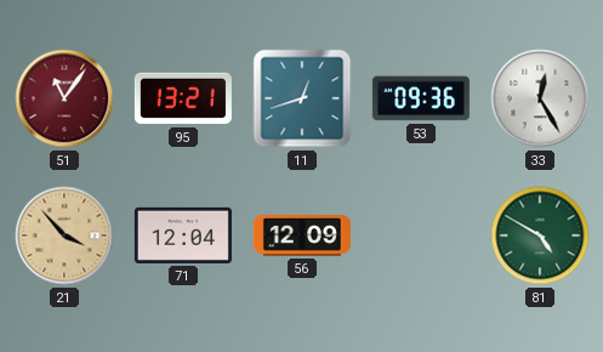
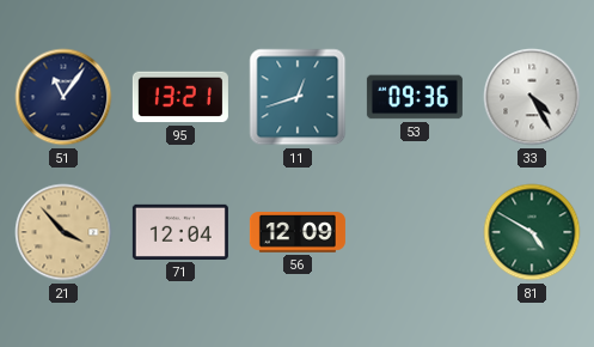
51 dial: burgundy -> navy
33: 12:25 -> 4:25
